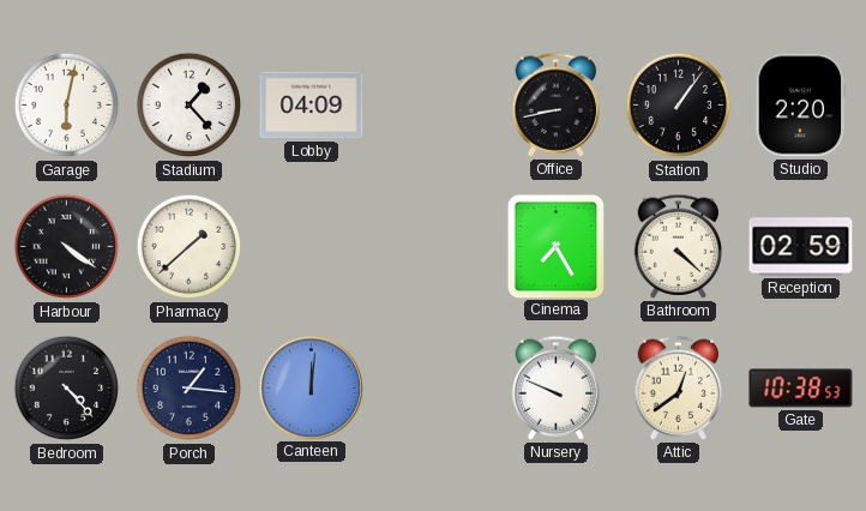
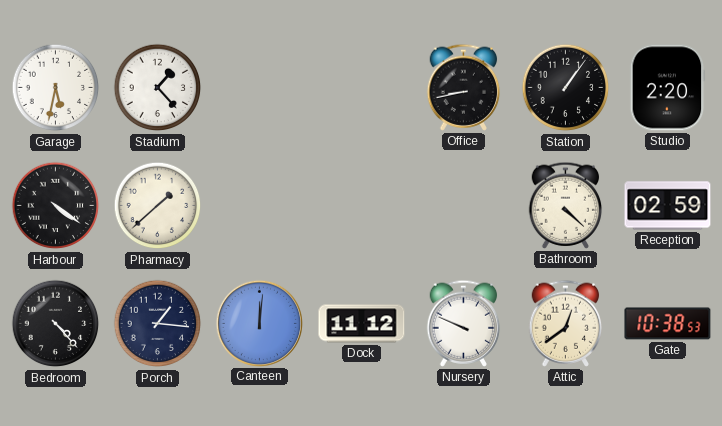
Garage: 6:02 -> 5:32
Lobby: 04:09 -> none
Cinema: 7:25 -> none
Dock: none -> 11:12
